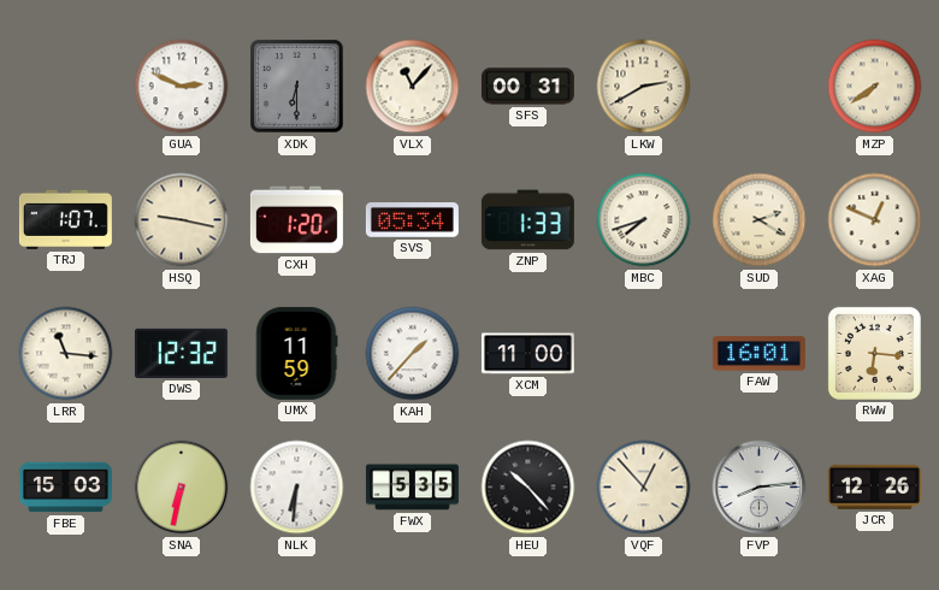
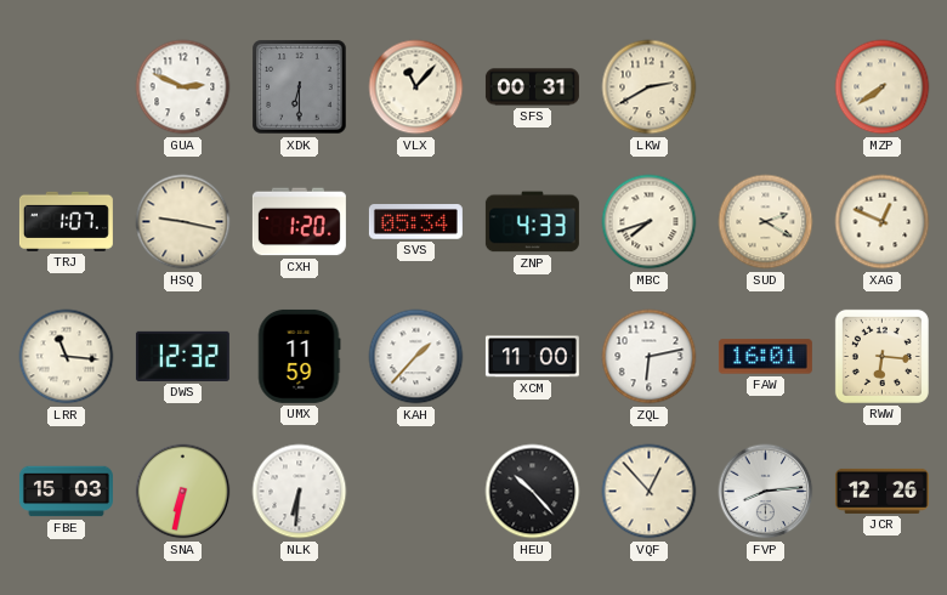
ZNP: 1:33 -> 4:33
ZQL: none -> 6:13
FWX: 5:35 -> none
